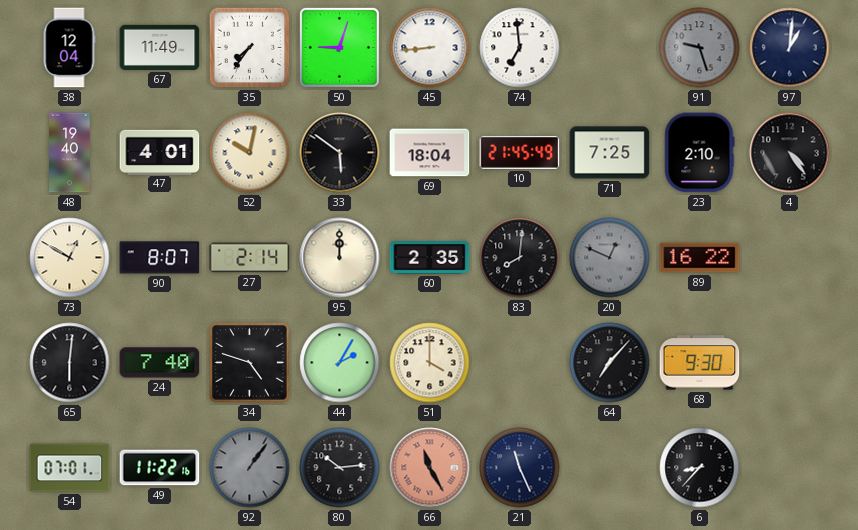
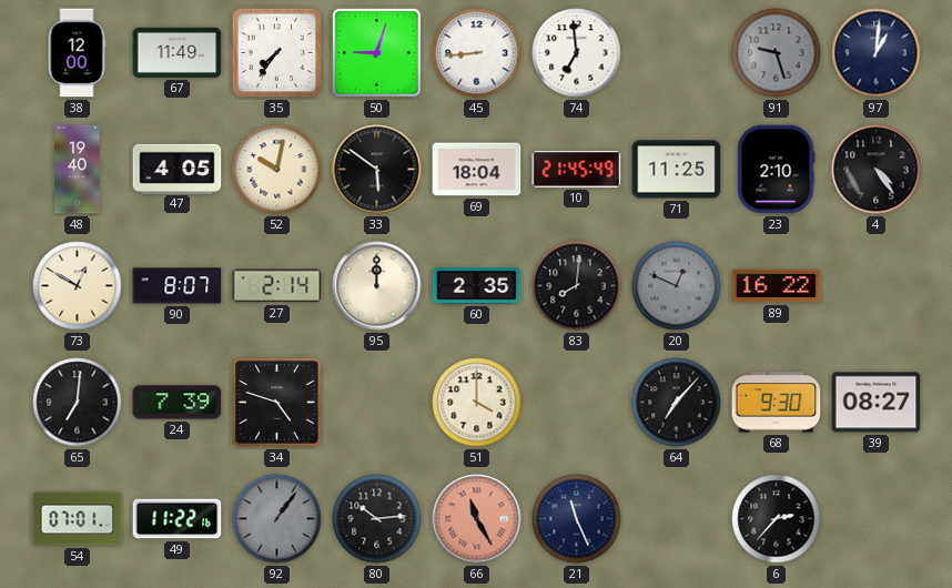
38: 12:04 -> 12:00
47: 4:01 -> 4:05
71: 7:25 -> 11:25
65: 6:01 -> 7:01
24: 7:40 -> 7:39
44: 2:05 -> none
39: none -> 08:27
6: 8:37 -> 2:37
